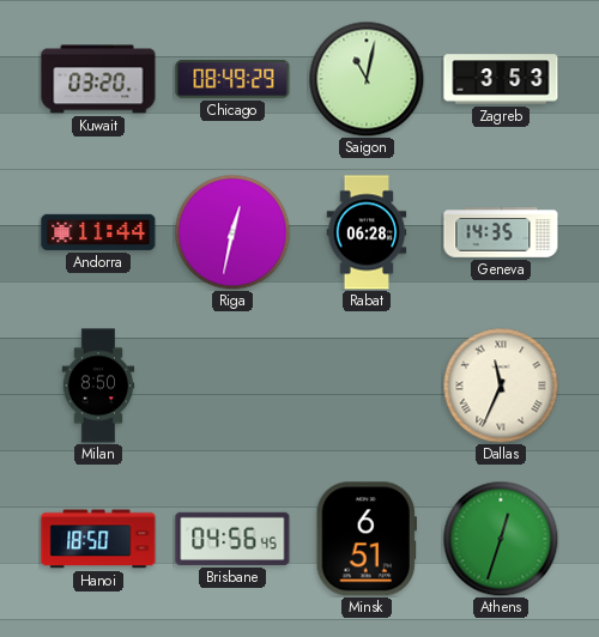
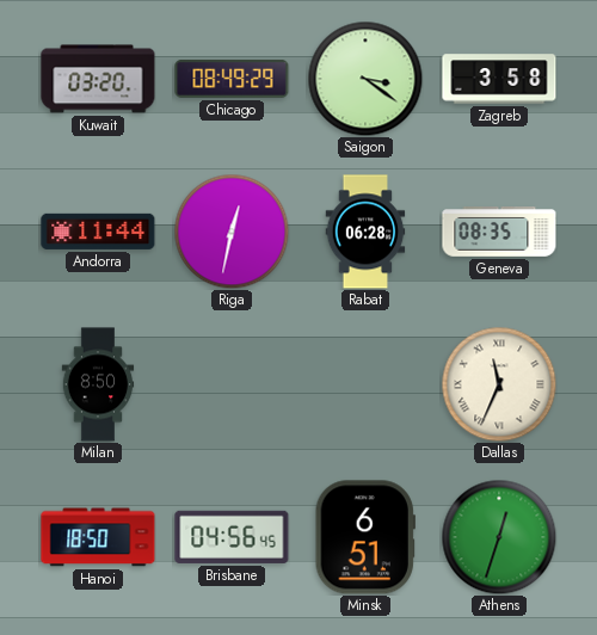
Saigon: 11:02 -> 3:21
Zagreb: 3:53 -> 3:58
Geneva: 14:35 -> 08:35
